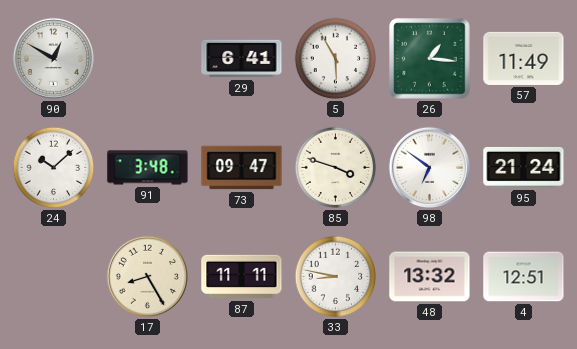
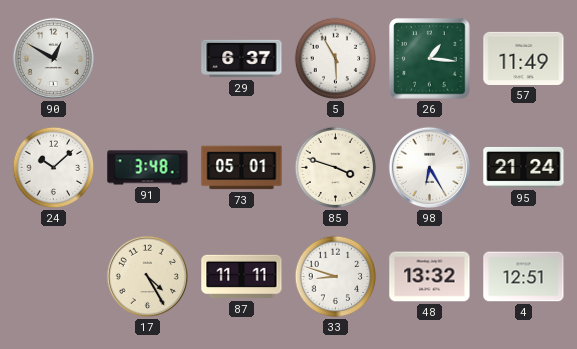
29: 6:41 -> 6:37
73: 09:47 -> 05:01
98: 6:51 -> 6:25
17: 8:25 -> 4:25
33: 8:47 -> 8:48
